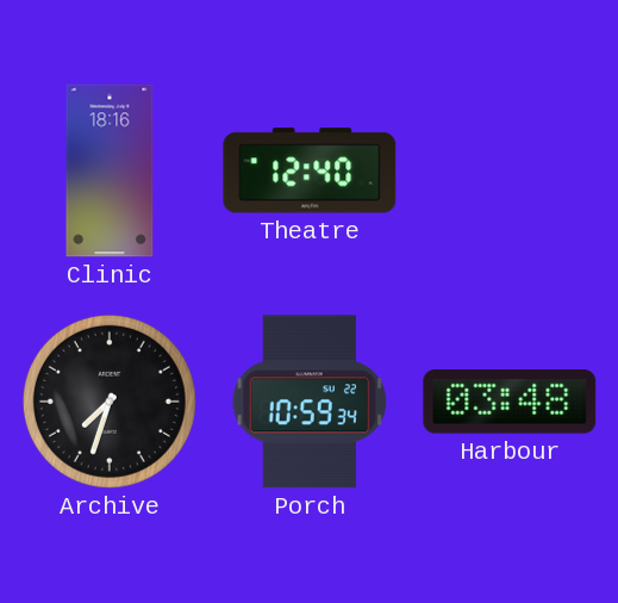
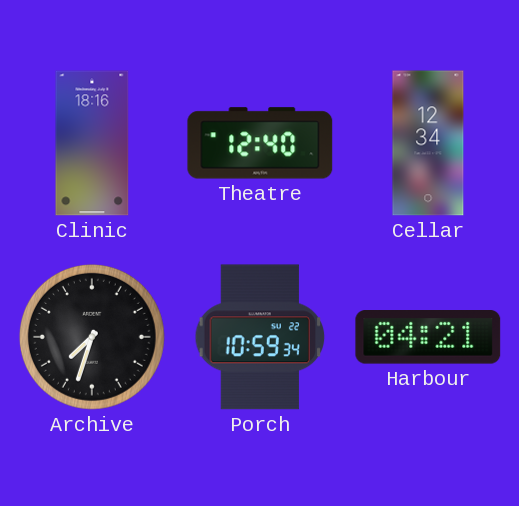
Cellar: none -> 12:34
Harbour: 03:48 -> 04:21
